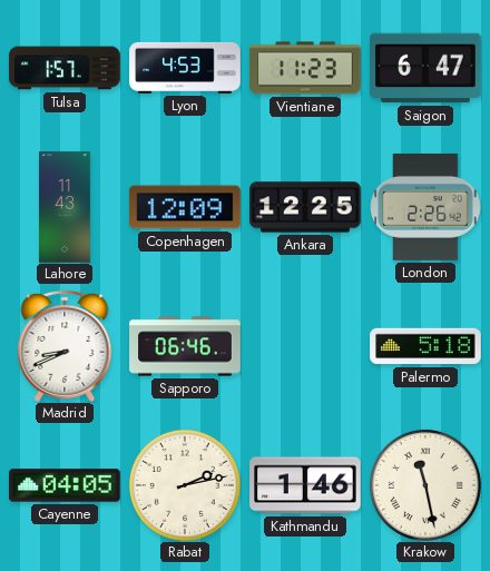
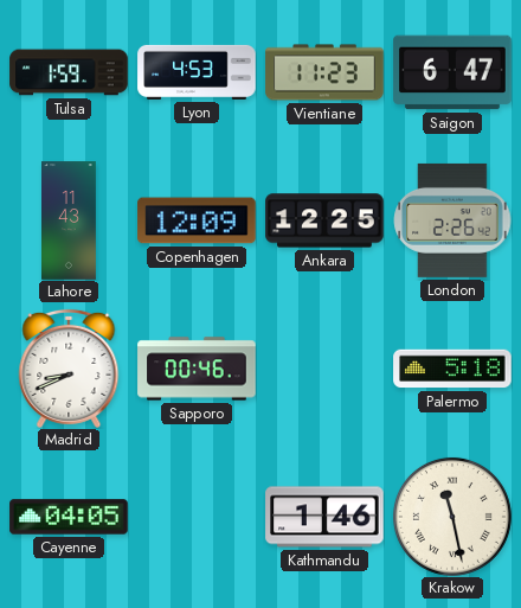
Tulsa: 1:57 -> 1:59
Sapporo: 06:46 -> 00:46
Rabat: 2:13 -> none
